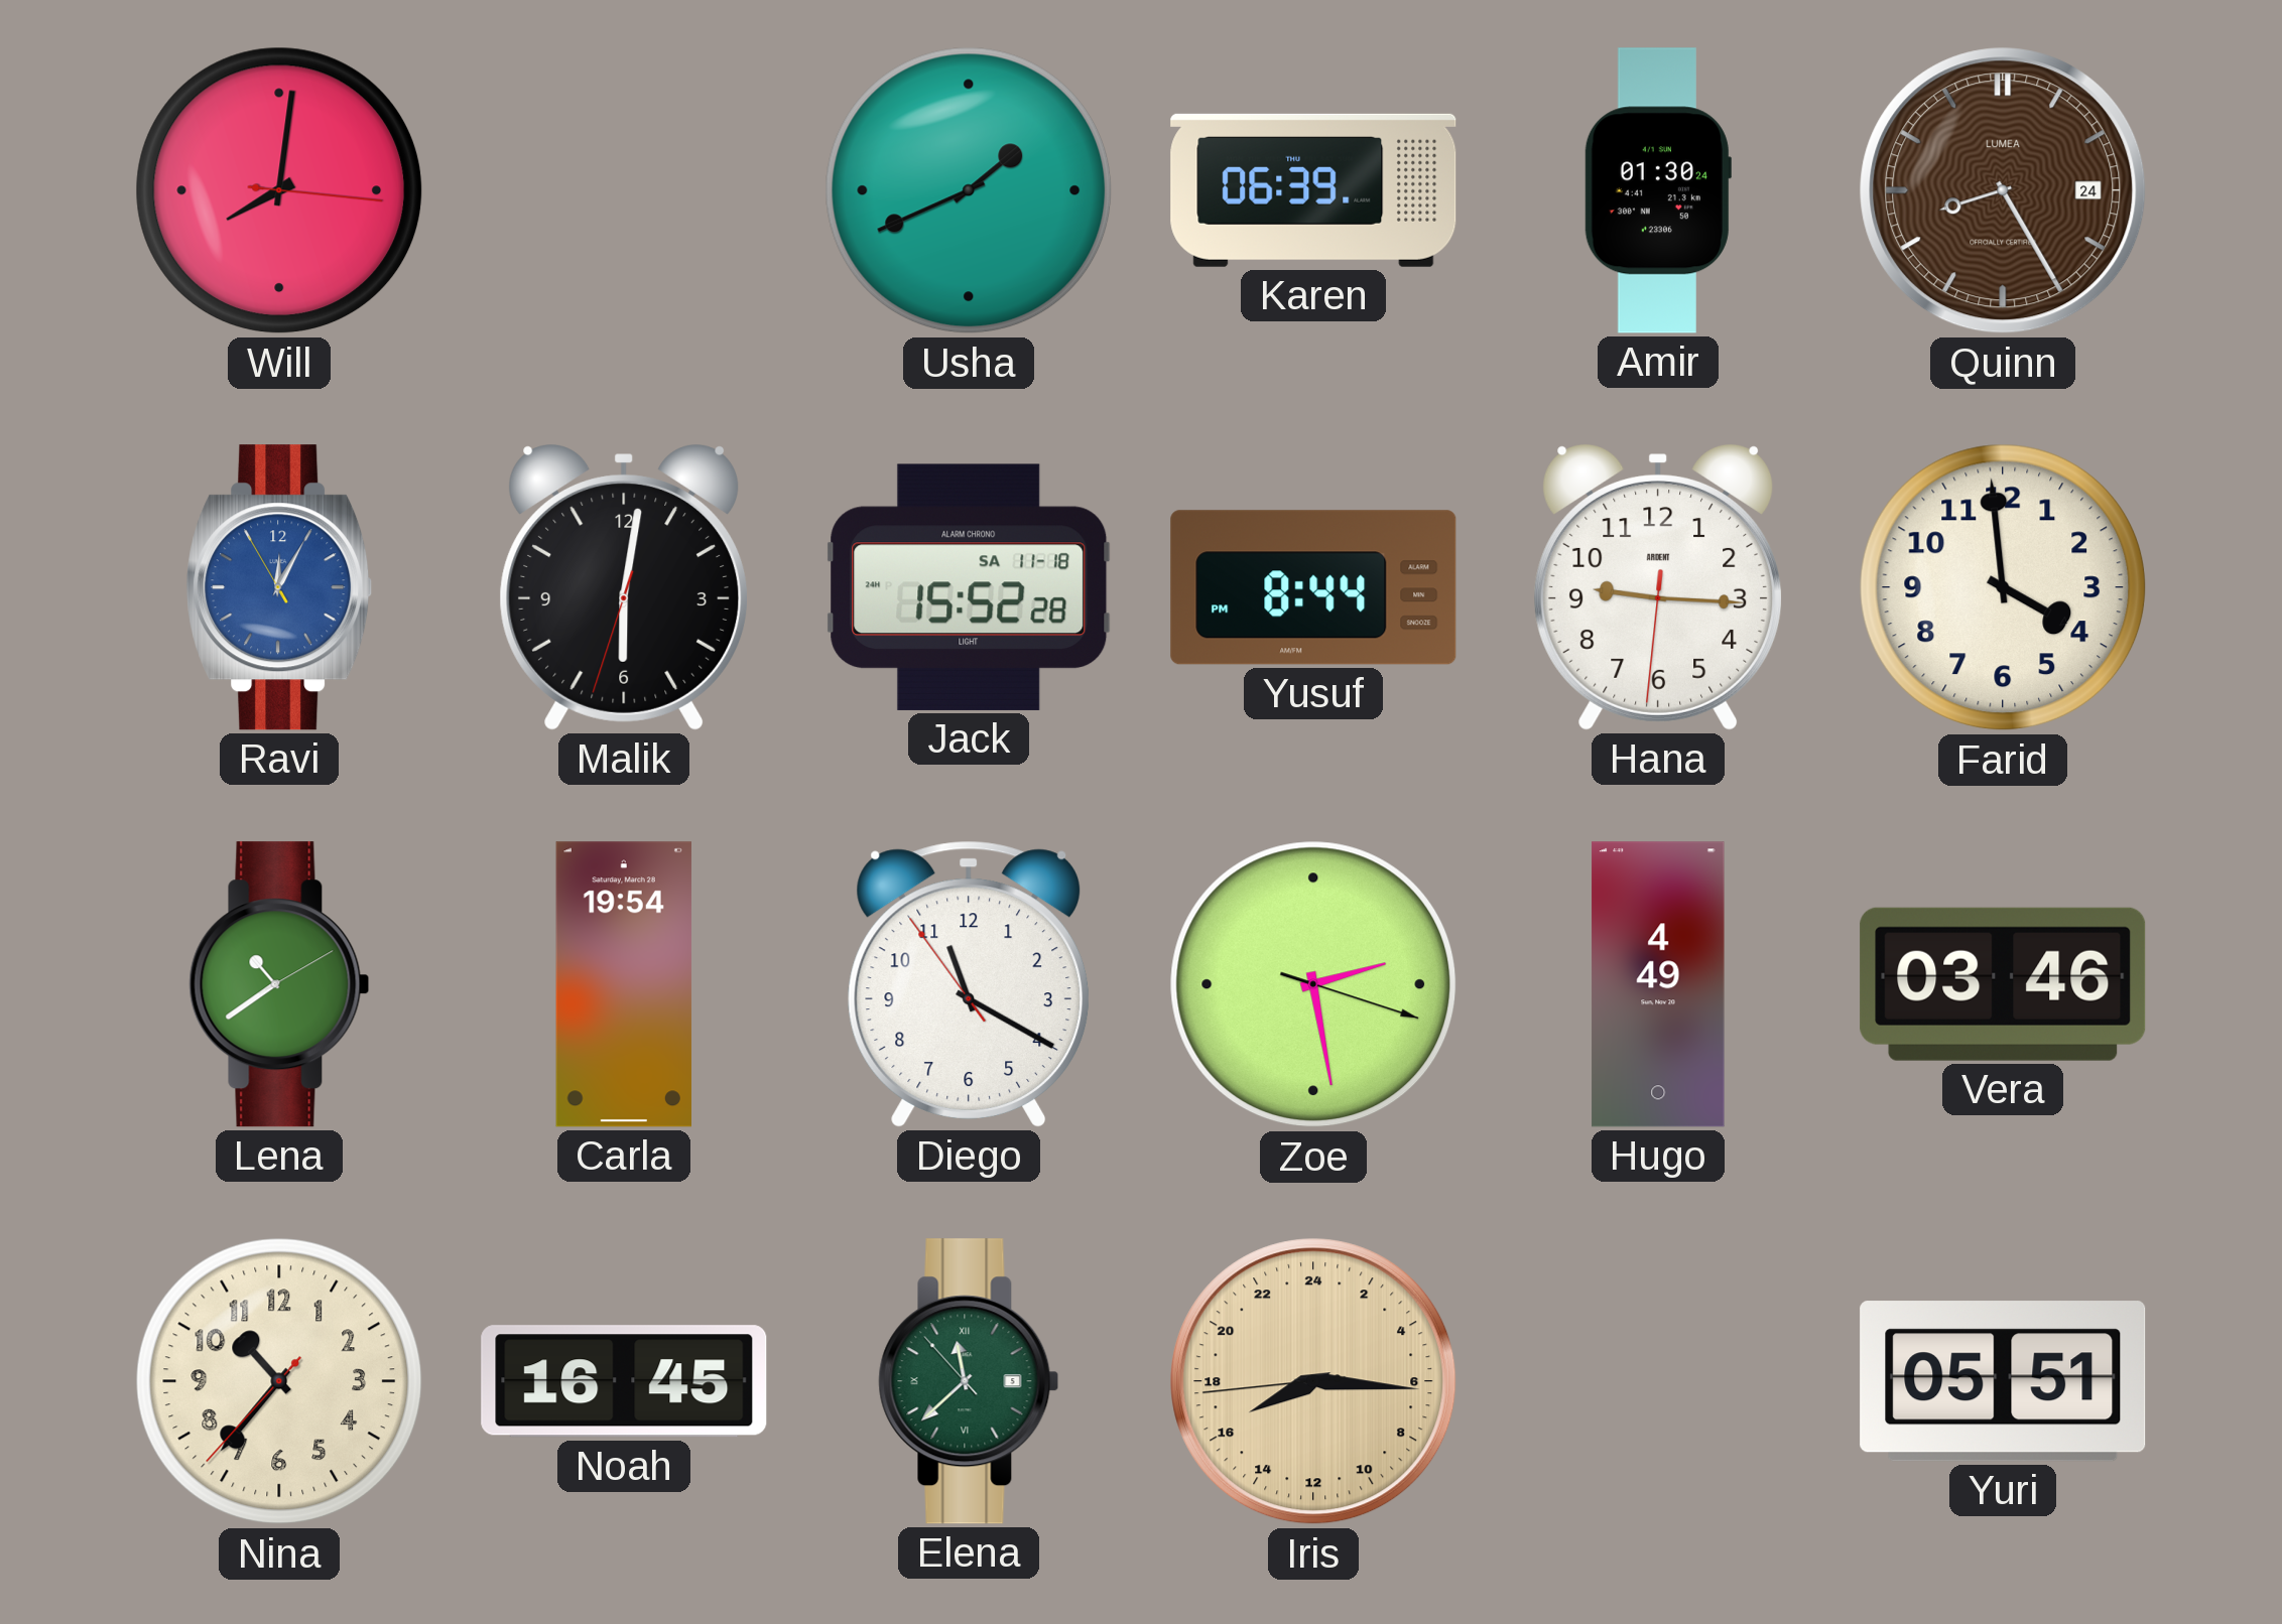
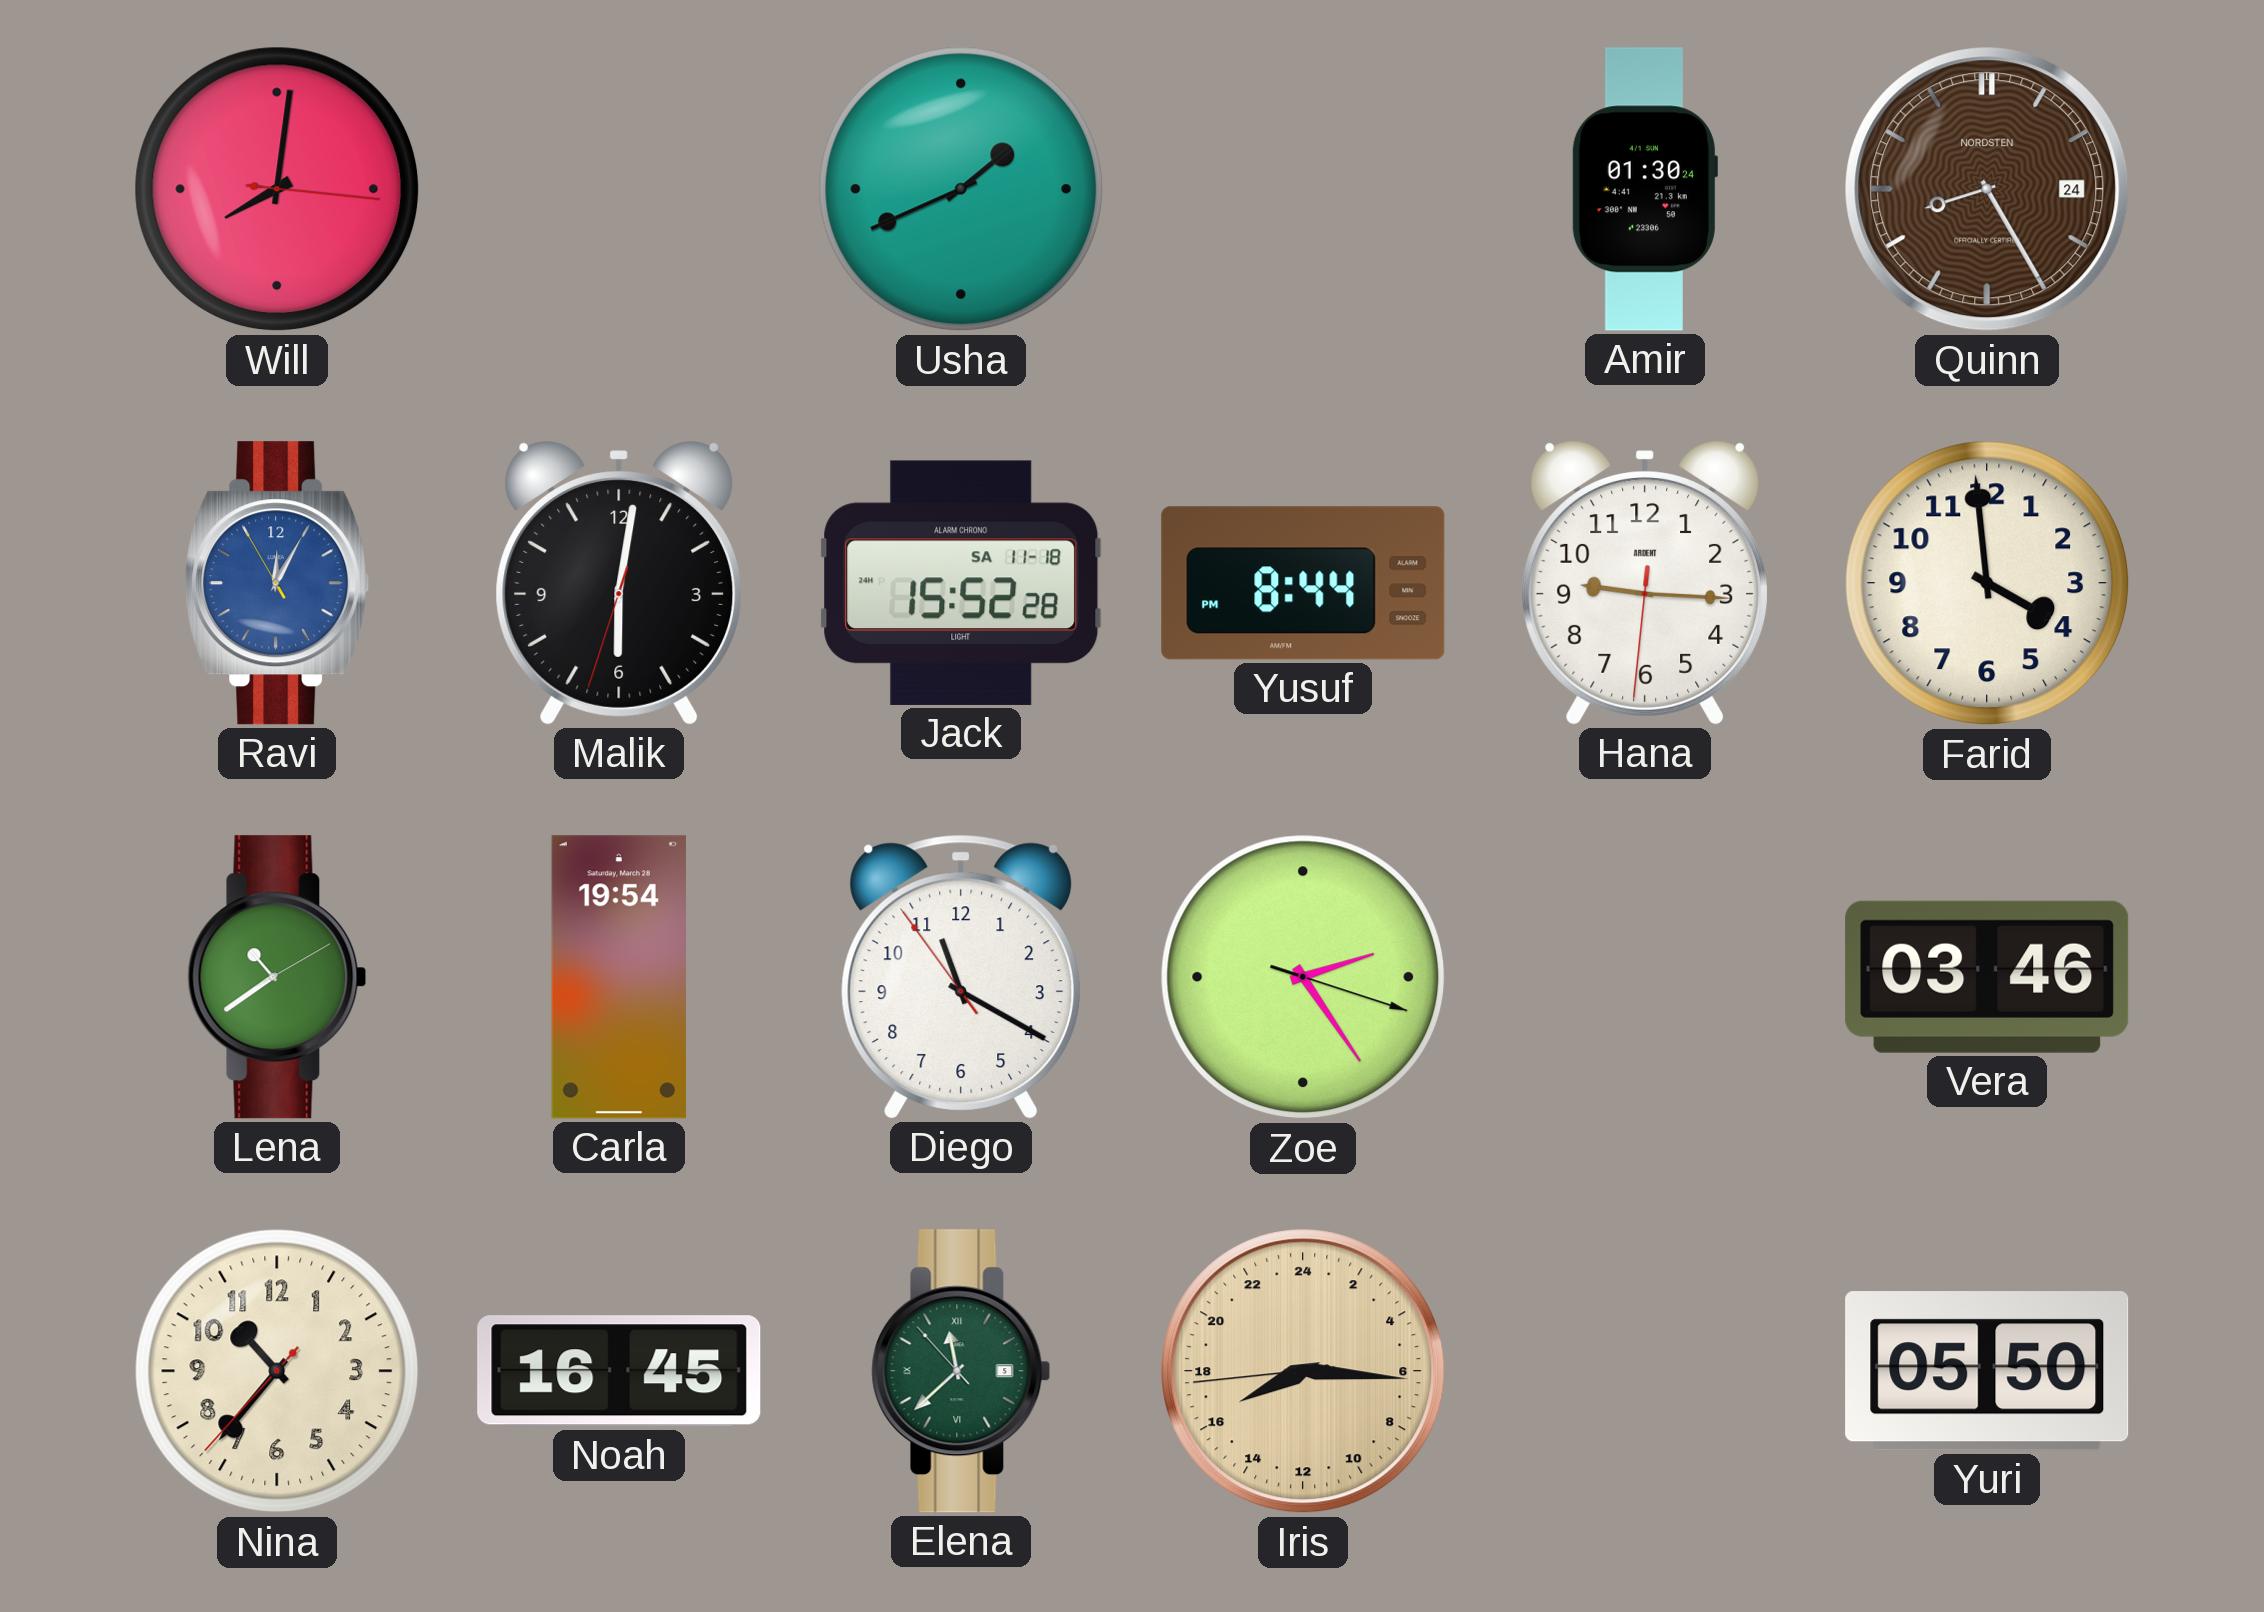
Karen: 06:39 -> none
Quinn brand: LUMEA -> NORDSTEN
Zoe: 2:28 -> 2:24
Hugo: 4:49 -> none
Yuri: 05:51 -> 05:50
